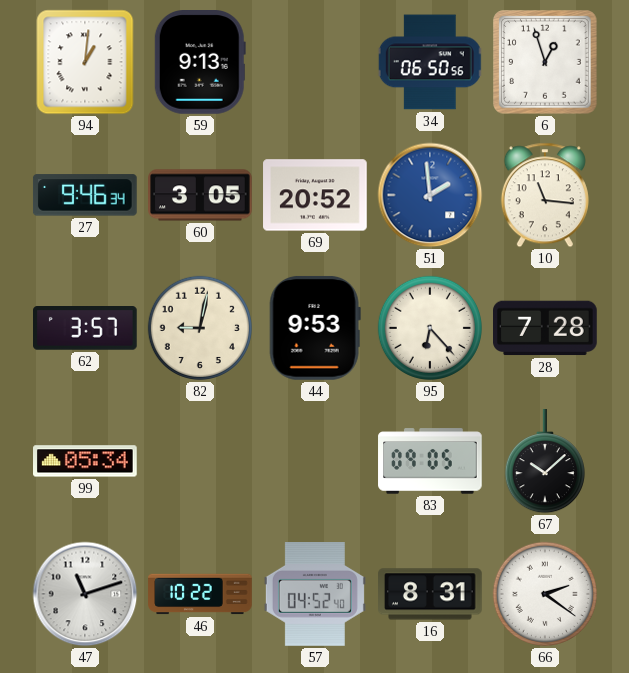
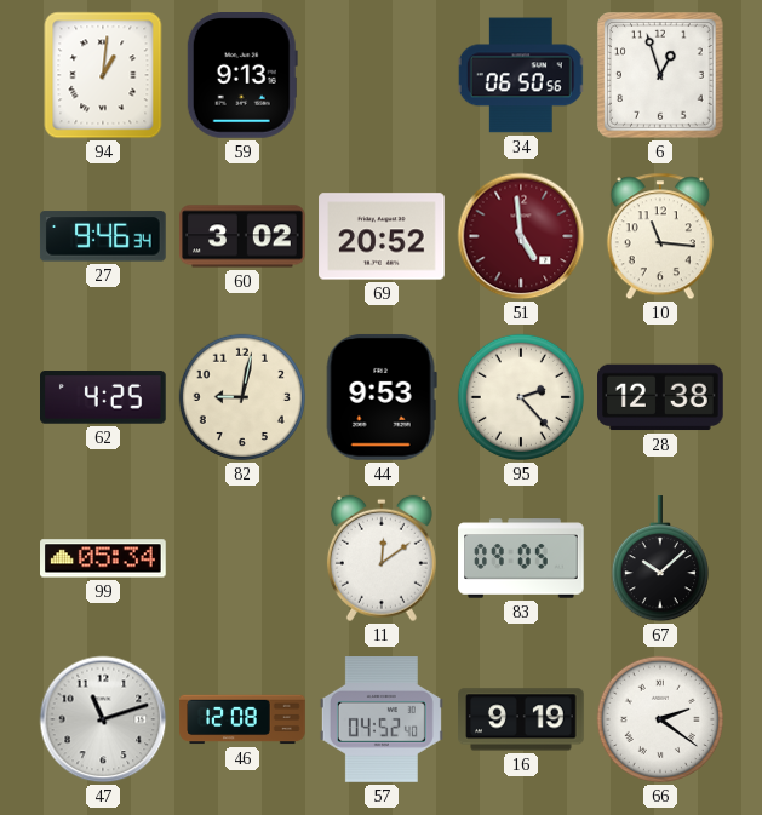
60: 3:05 -> 3:02
51: 1:59 -> 4:59
51 dial: blue -> burgundy
62: 3:57 -> 4:25
95: 6:23 -> 2:23
28: 7:28 -> 12:38
11: none -> 12:09
46: 10:22 -> 12:08
16: 8:31 -> 9:19
